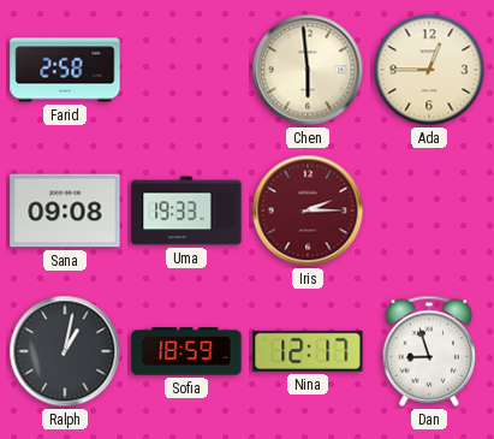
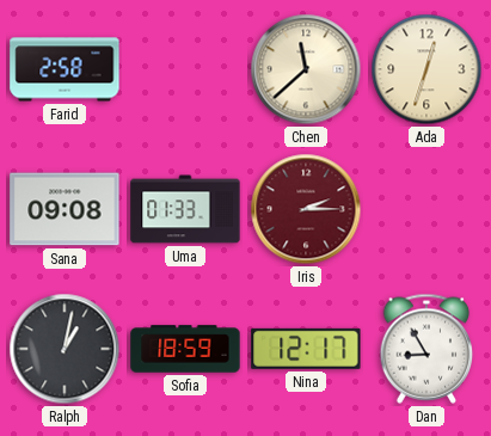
Chen: 5:59 -> 11:38
Ada: 12:45 -> 12:33
Uma: 19:33 -> 01:33
Dan: 8:57 -> 8:55
